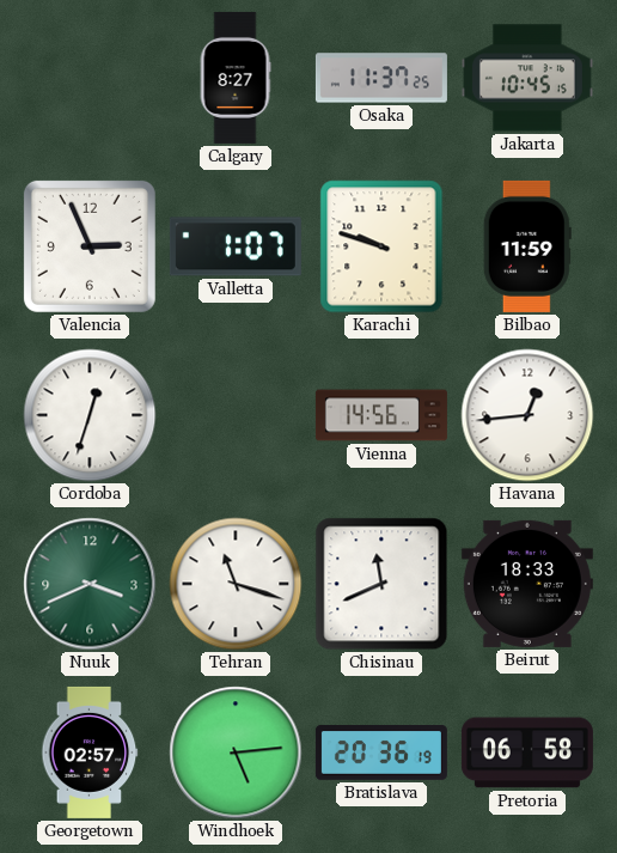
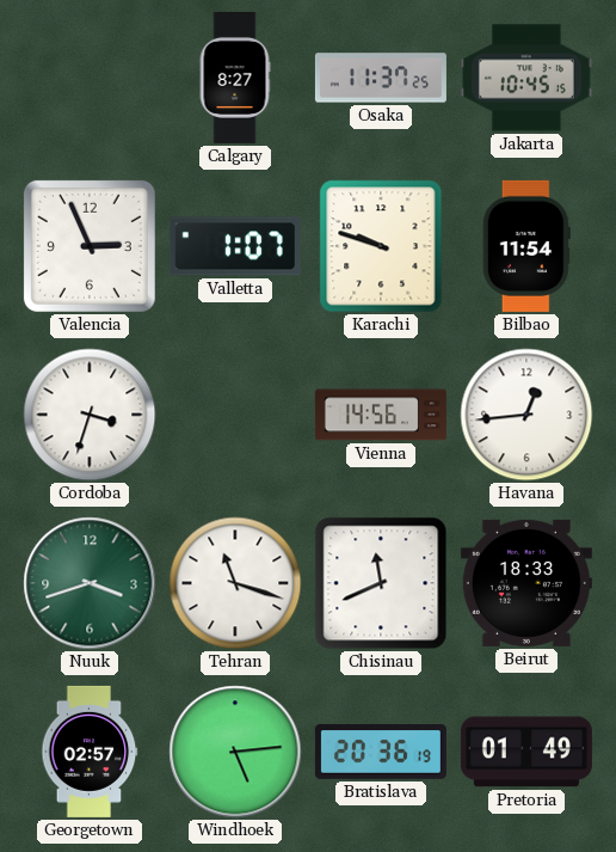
Bilbao: 11:59 -> 11:54
Cordoba: 12:33 -> 3:33
Nuuk: 3:41 -> 3:42
Pretoria: 06:58 -> 01:49
